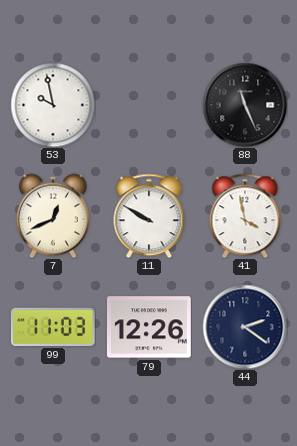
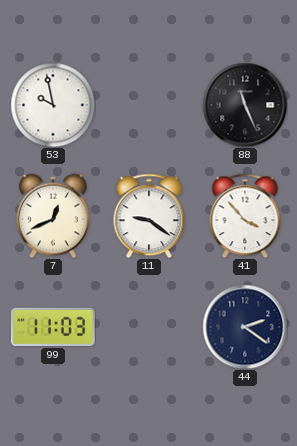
11: 9:50 -> 9:21
41: 3:58 -> 3:53
79: 12:26 -> none
